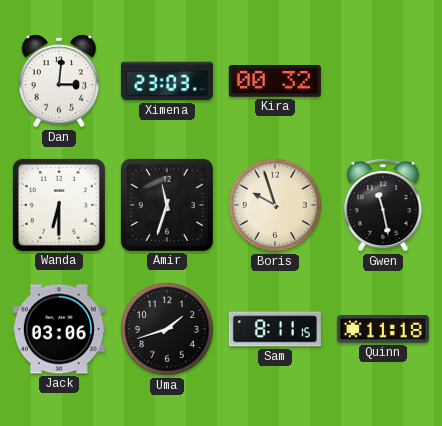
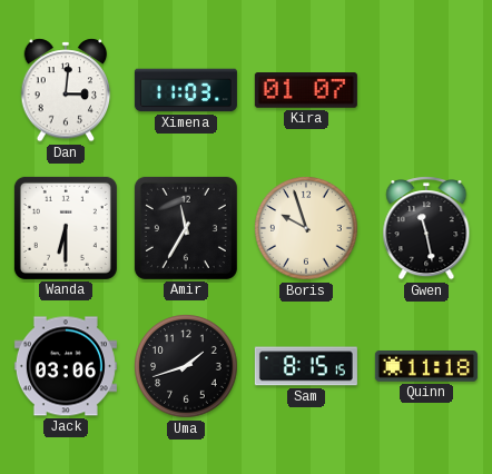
Ximena: 23:03 -> 11:03
Kira: 00:32 -> 01:07
Amir: 11:33 -> 11:35
Sam: 8:11 -> 8:15
